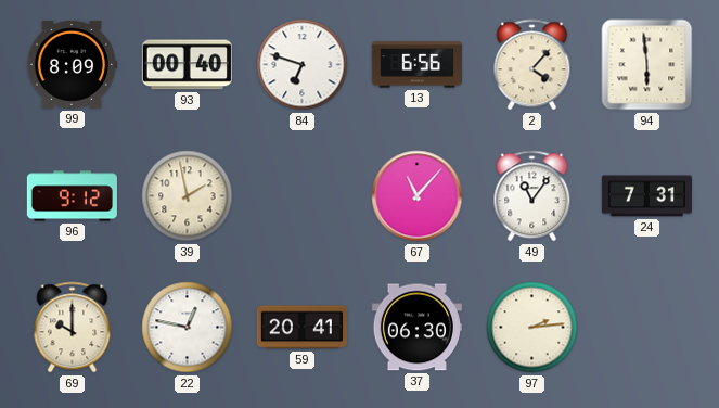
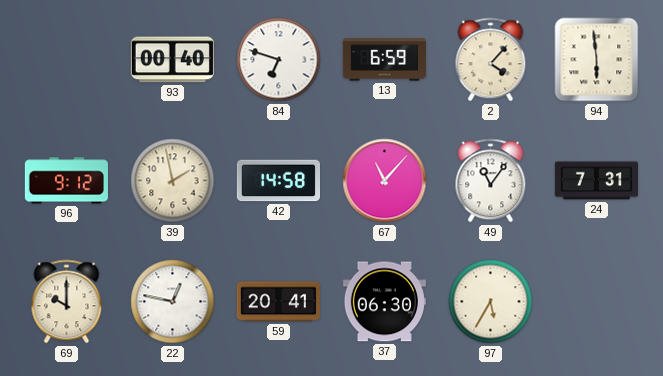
99: 8:09 -> none
13: 6:56 -> 6:59
42: none -> 14:58
97: 2:14 -> 5:35
